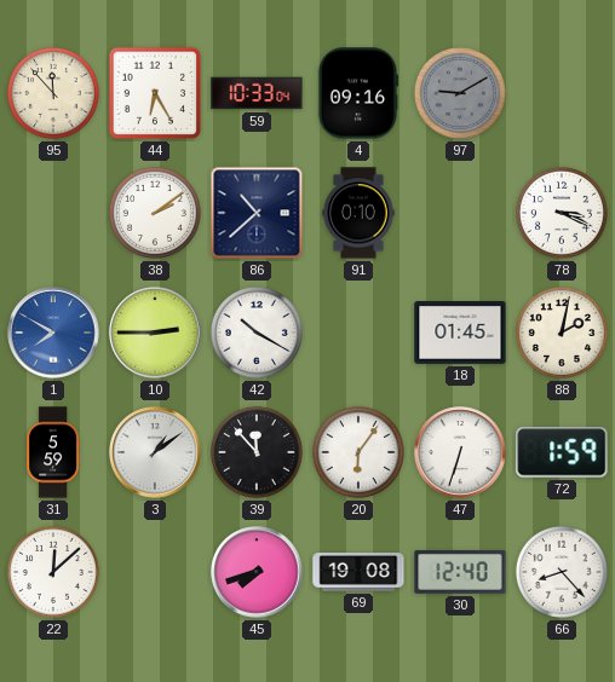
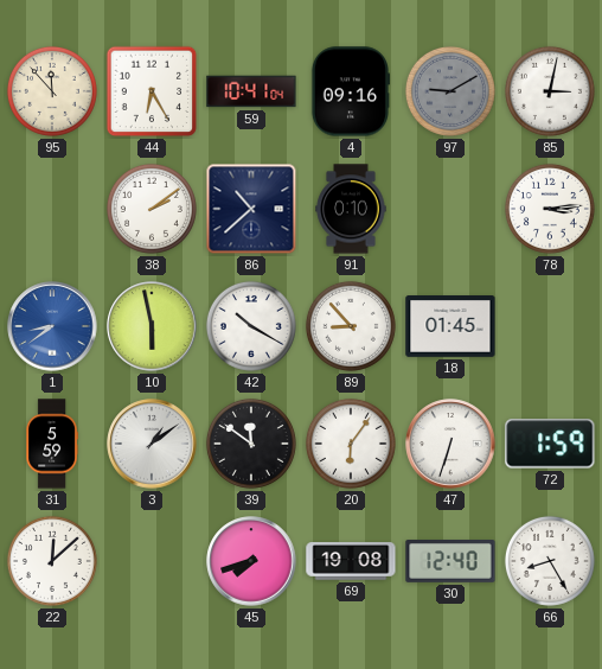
59: 10:33 -> 10:41
85: none -> 3:02
78: 3:19 -> 3:14
1: 7:50 -> 8:39
10: 2:45 -> 5:58
89: none -> 8:53
88: 2:02 -> none
39: 11:53 -> 11:51
66: 8:23 -> 8:25
